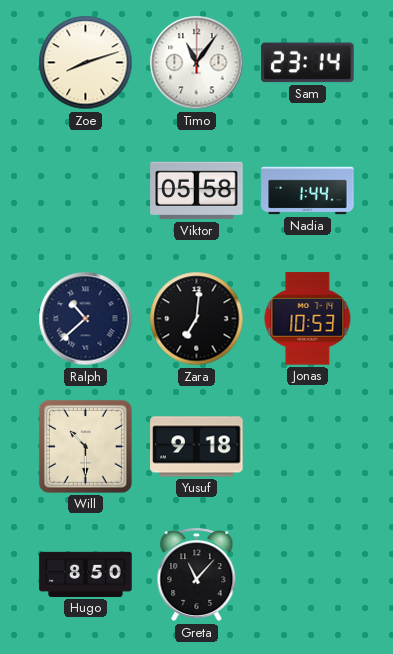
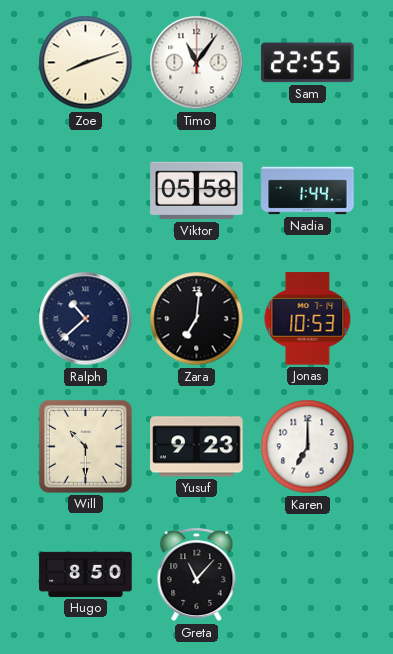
Sam: 23:14 -> 22:55
Yusuf: 9:18 -> 9:23
Karen: none -> 7:00
